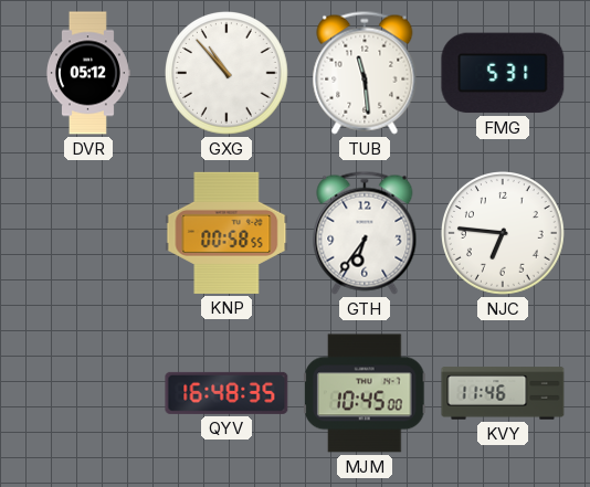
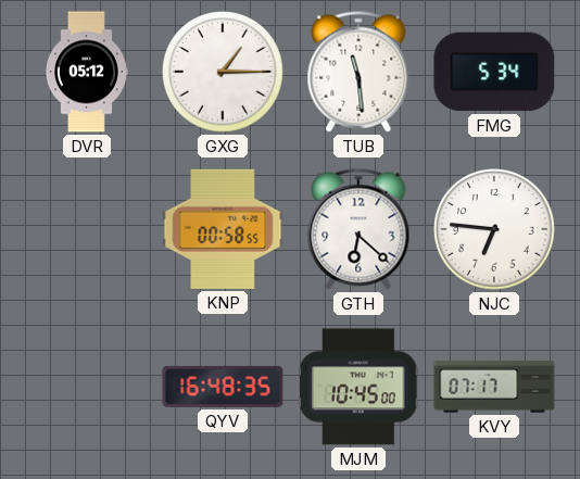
GXG: 10:53 -> 1:15
FMG: 5:31 -> 5:34
GTH: 6:36 -> 6:22
KVY: 11:46 -> 07:17
